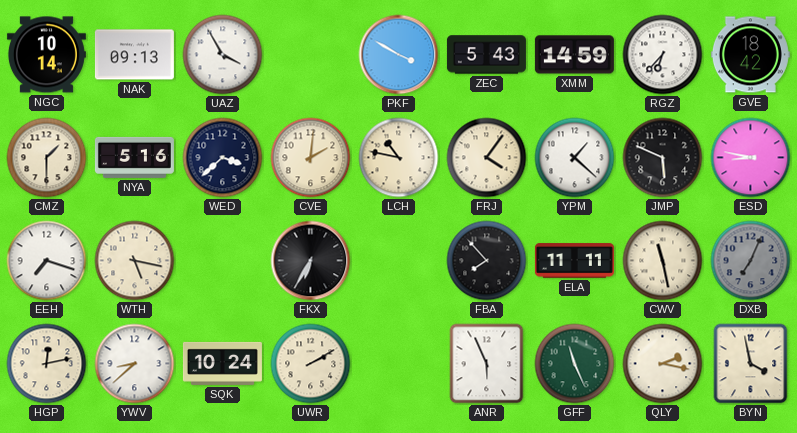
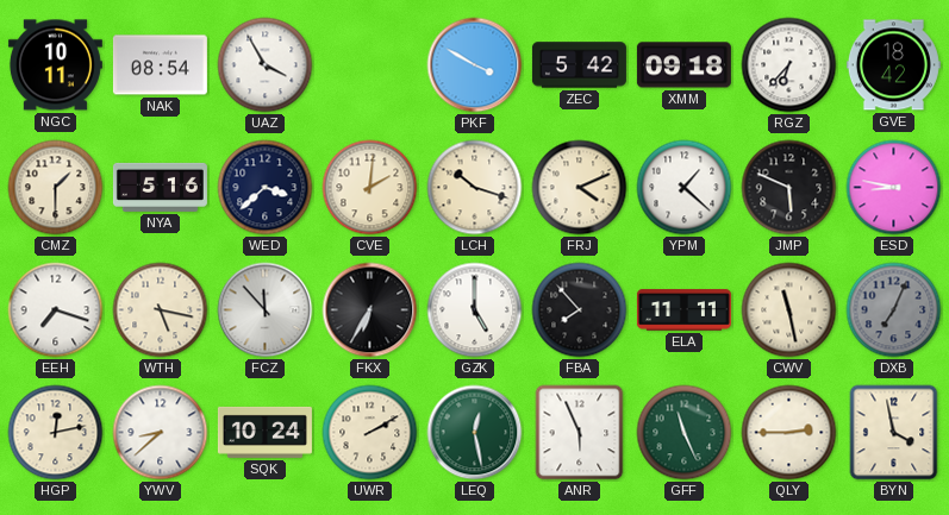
NGC: 10:14 -> 10:11
NAK: 09:13 -> 08:54
ZEC: 5:43 -> 5:42
XMM: 14:59 -> 09:18
LCH: 10:47 -> 10:18
FRJ: 4:06 -> 4:11
FCZ: none -> 11:53
GZK: none -> 5:00
LEQ: none -> 12:28
QLY: 2:17 -> 2:45
